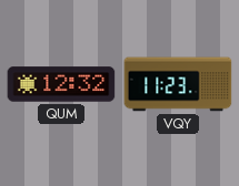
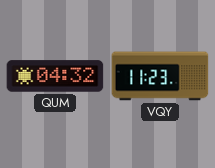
QUM: 12:32 -> 04:32
